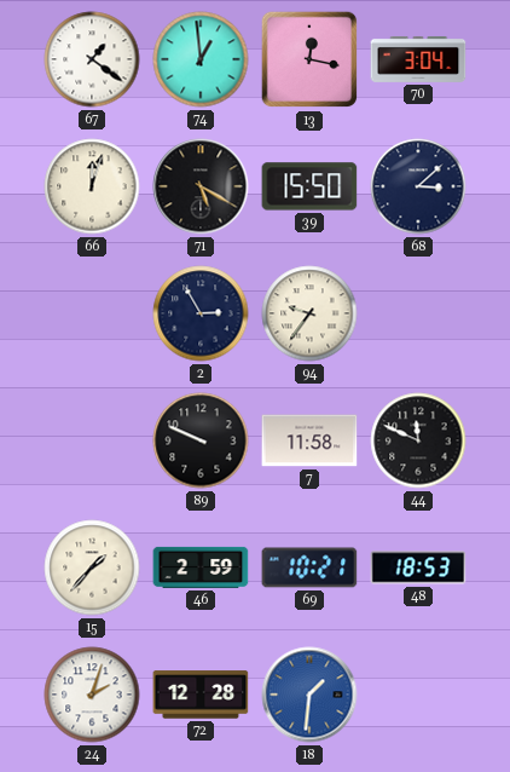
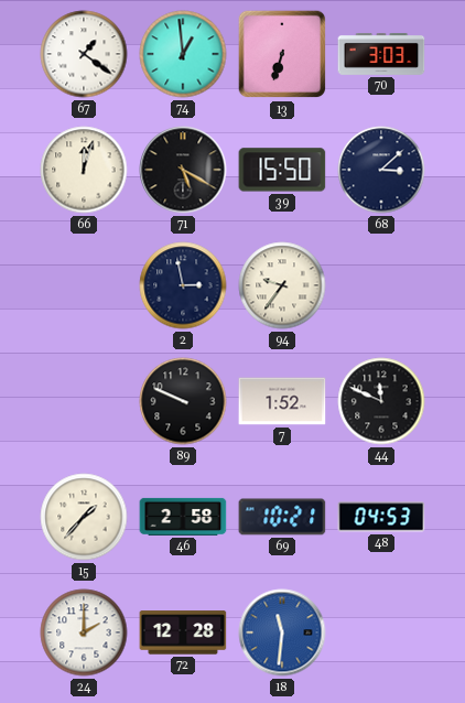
13: 12:17 -> 6:33
70: 3:04 -> 3:03
2: 2:55 -> 2:58
7: 11:58 -> 1:52
46: 2:59 -> 2:58
48: 18:53 -> 04:53
24: 2:03 -> 2:00
18: 1:31 -> 11:31
